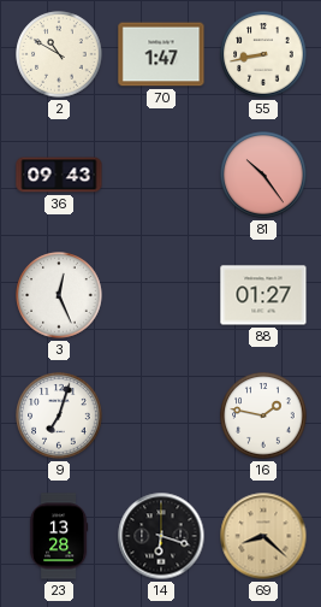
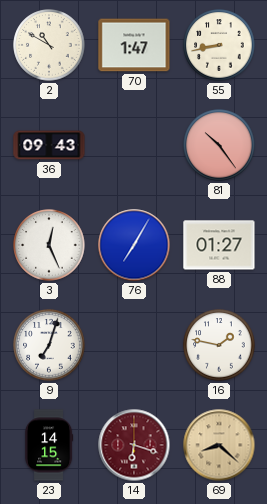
76: none -> 7:05
23: 13:28 -> 14:15
14 dial: black -> burgundy
